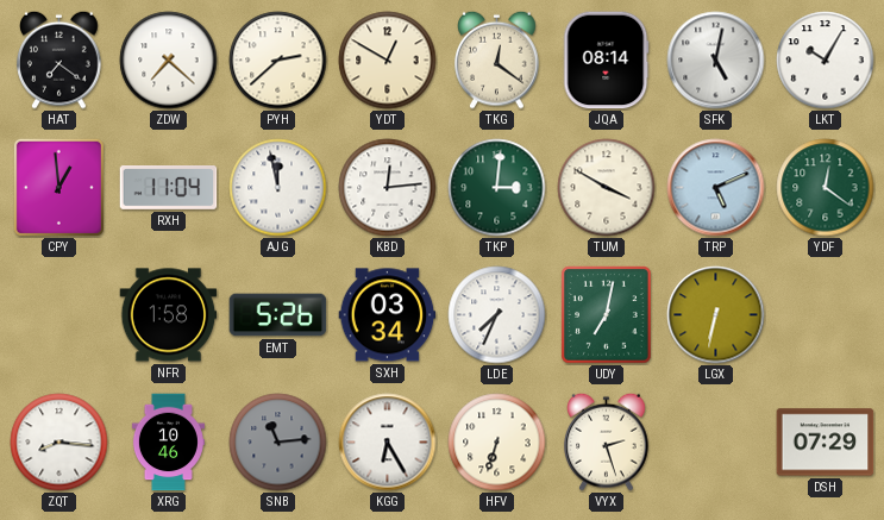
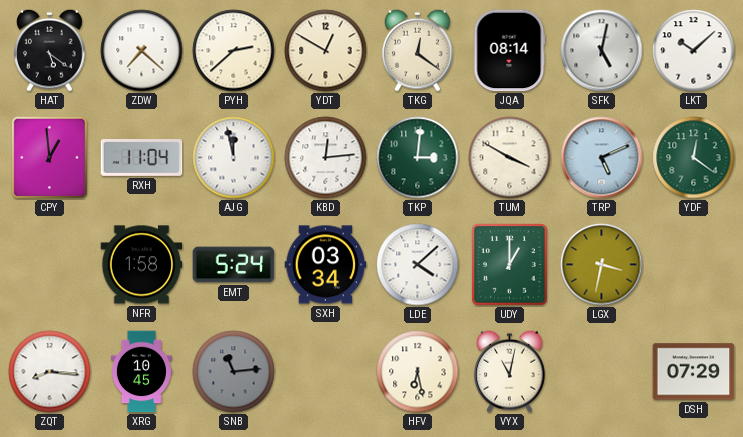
HAT: 7:21 -> 5:21
LKT: 10:05 -> 10:08
EMT: 5:26 -> 5:24
LDE: 7:34 -> 4:08
UDY: 7:02 -> 1:00
LGX: 6:32 -> 3:32
XRG: 10:46 -> 10:45
KGG: 6:25 -> none
HFV: 6:33 -> 6:28
VYX: 2:27 -> 11:02
